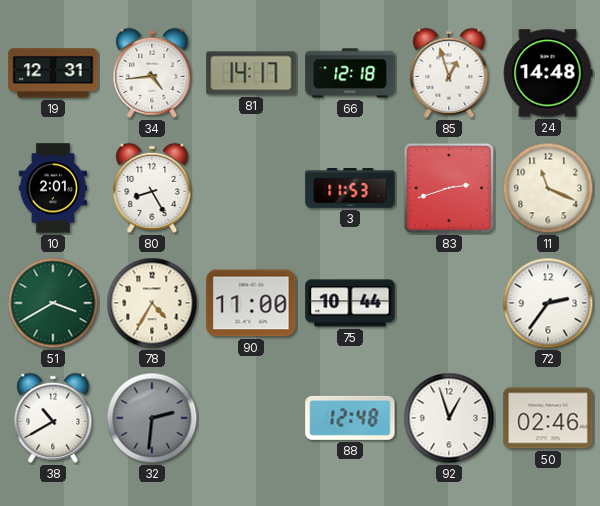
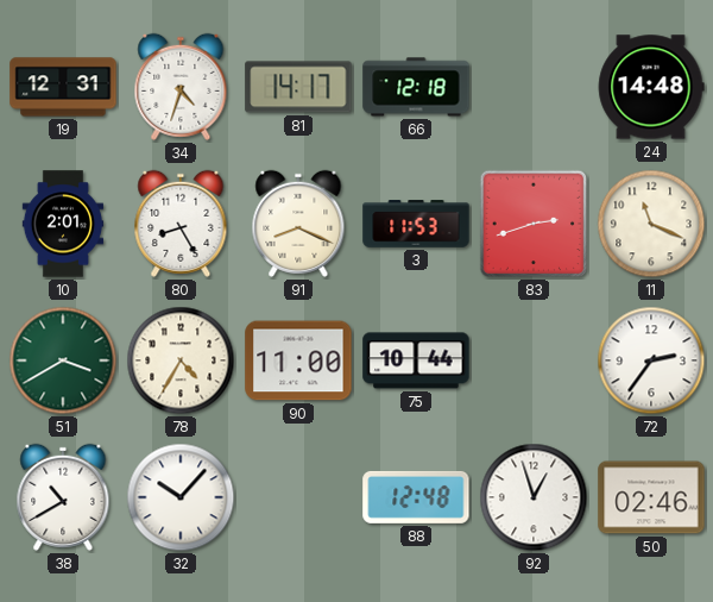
34: 4:44 -> 4:33
85: 12:57 -> none
91: none -> 8:19
32: 2:31 -> 10:07
32 dial: grey -> white
